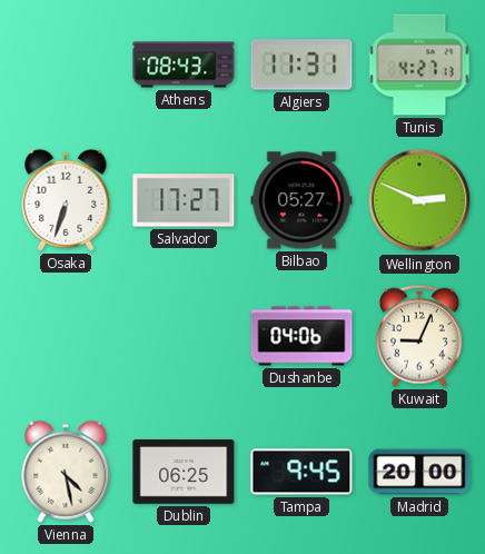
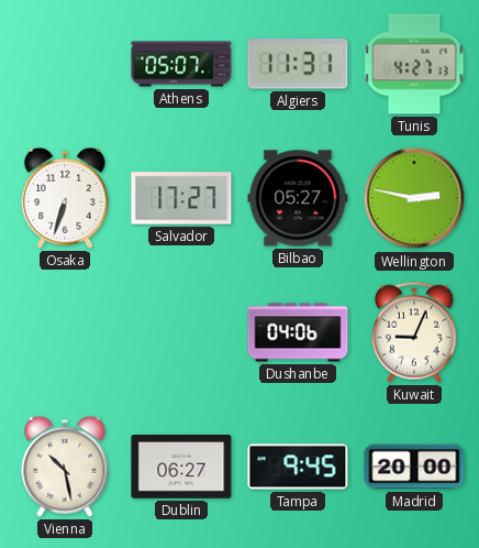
Athens: 08:43 -> 05:07
Wellington: 2:49 -> 2:47
Vienna: 4:28 -> 10:28
Dublin: 06:25 -> 06:27
